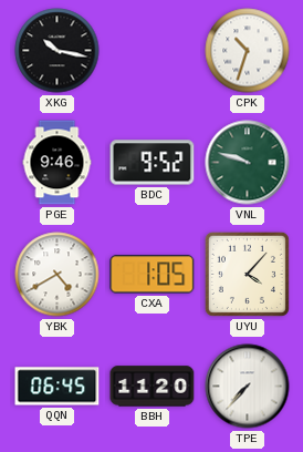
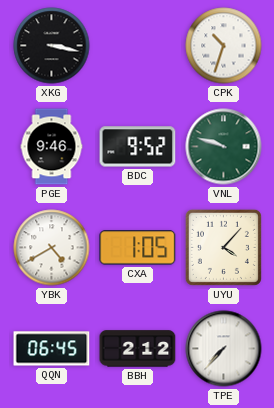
XKG: 10:17 -> 3:17
BBH: 11:20 -> 2:12
